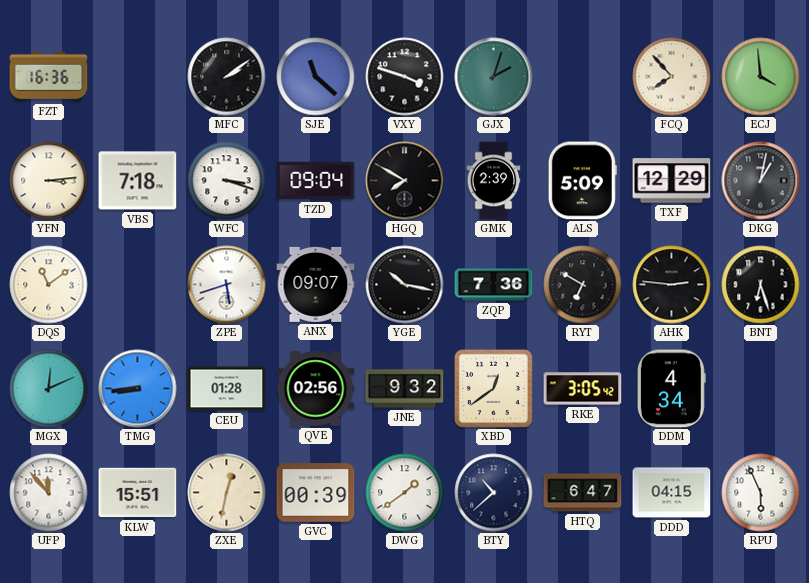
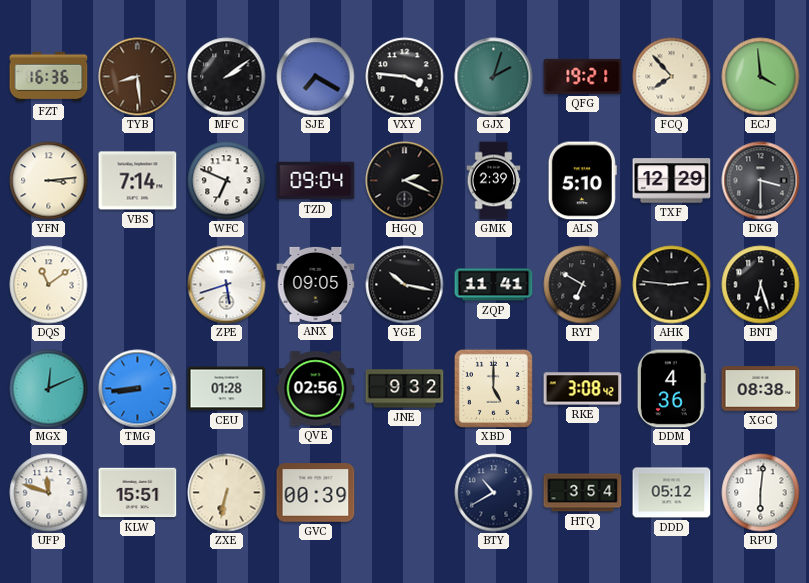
TYB: none -> 8:29
SJE: 11:22 -> 7:20
VXY: 3:48 -> 3:46
QFG: none -> 19:21
VBS: 7:18 -> 7:14
WFC: 3:18 -> 6:49
HGQ: 7:50 -> 2:19
ALS: 5:09 -> 5:10
DKG: 1:02 -> 3:30
ANX: 09:07 -> 09:05
ZQP: 7:36 -> 11:41
XBD: 12:39 -> 5:00
RKE: 3:05 -> 3:08
DDM: 4:34 -> 4:36
XGC: none -> 08:38
UFP: 11:53 -> 11:48
ZXE: 12:32 -> 6:32
DWG: 1:39 -> none
BTY: 10:38 -> 10:40
HTQ: 6:47 -> 3:54
DDD: 04:15 -> 05:12
RPU: 5:56 -> 6:01
